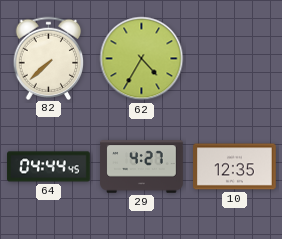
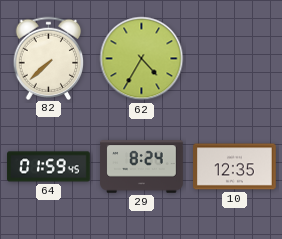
64: 04:44 -> 01:59
29: 4:27 -> 8:24
